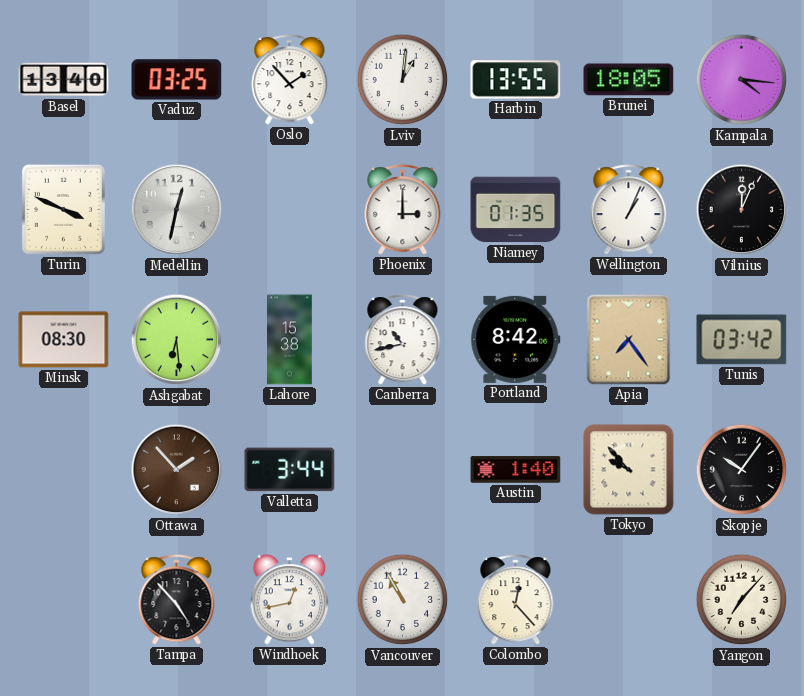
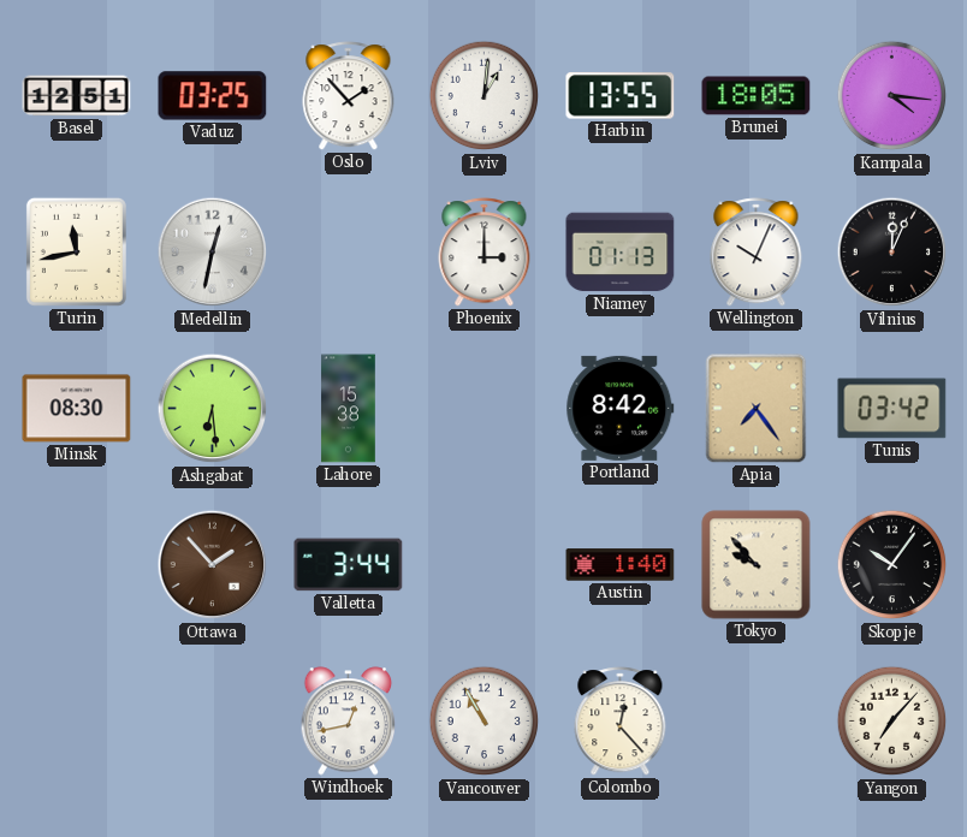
Basel: 13:40 -> 12:51
Turin: 3:49 -> 11:43
Niamey: 01:35 -> 01:13
Wellington: 1:04 -> 10:04
Canberra: 10:43 -> none
Tampa: 4:53 -> none
